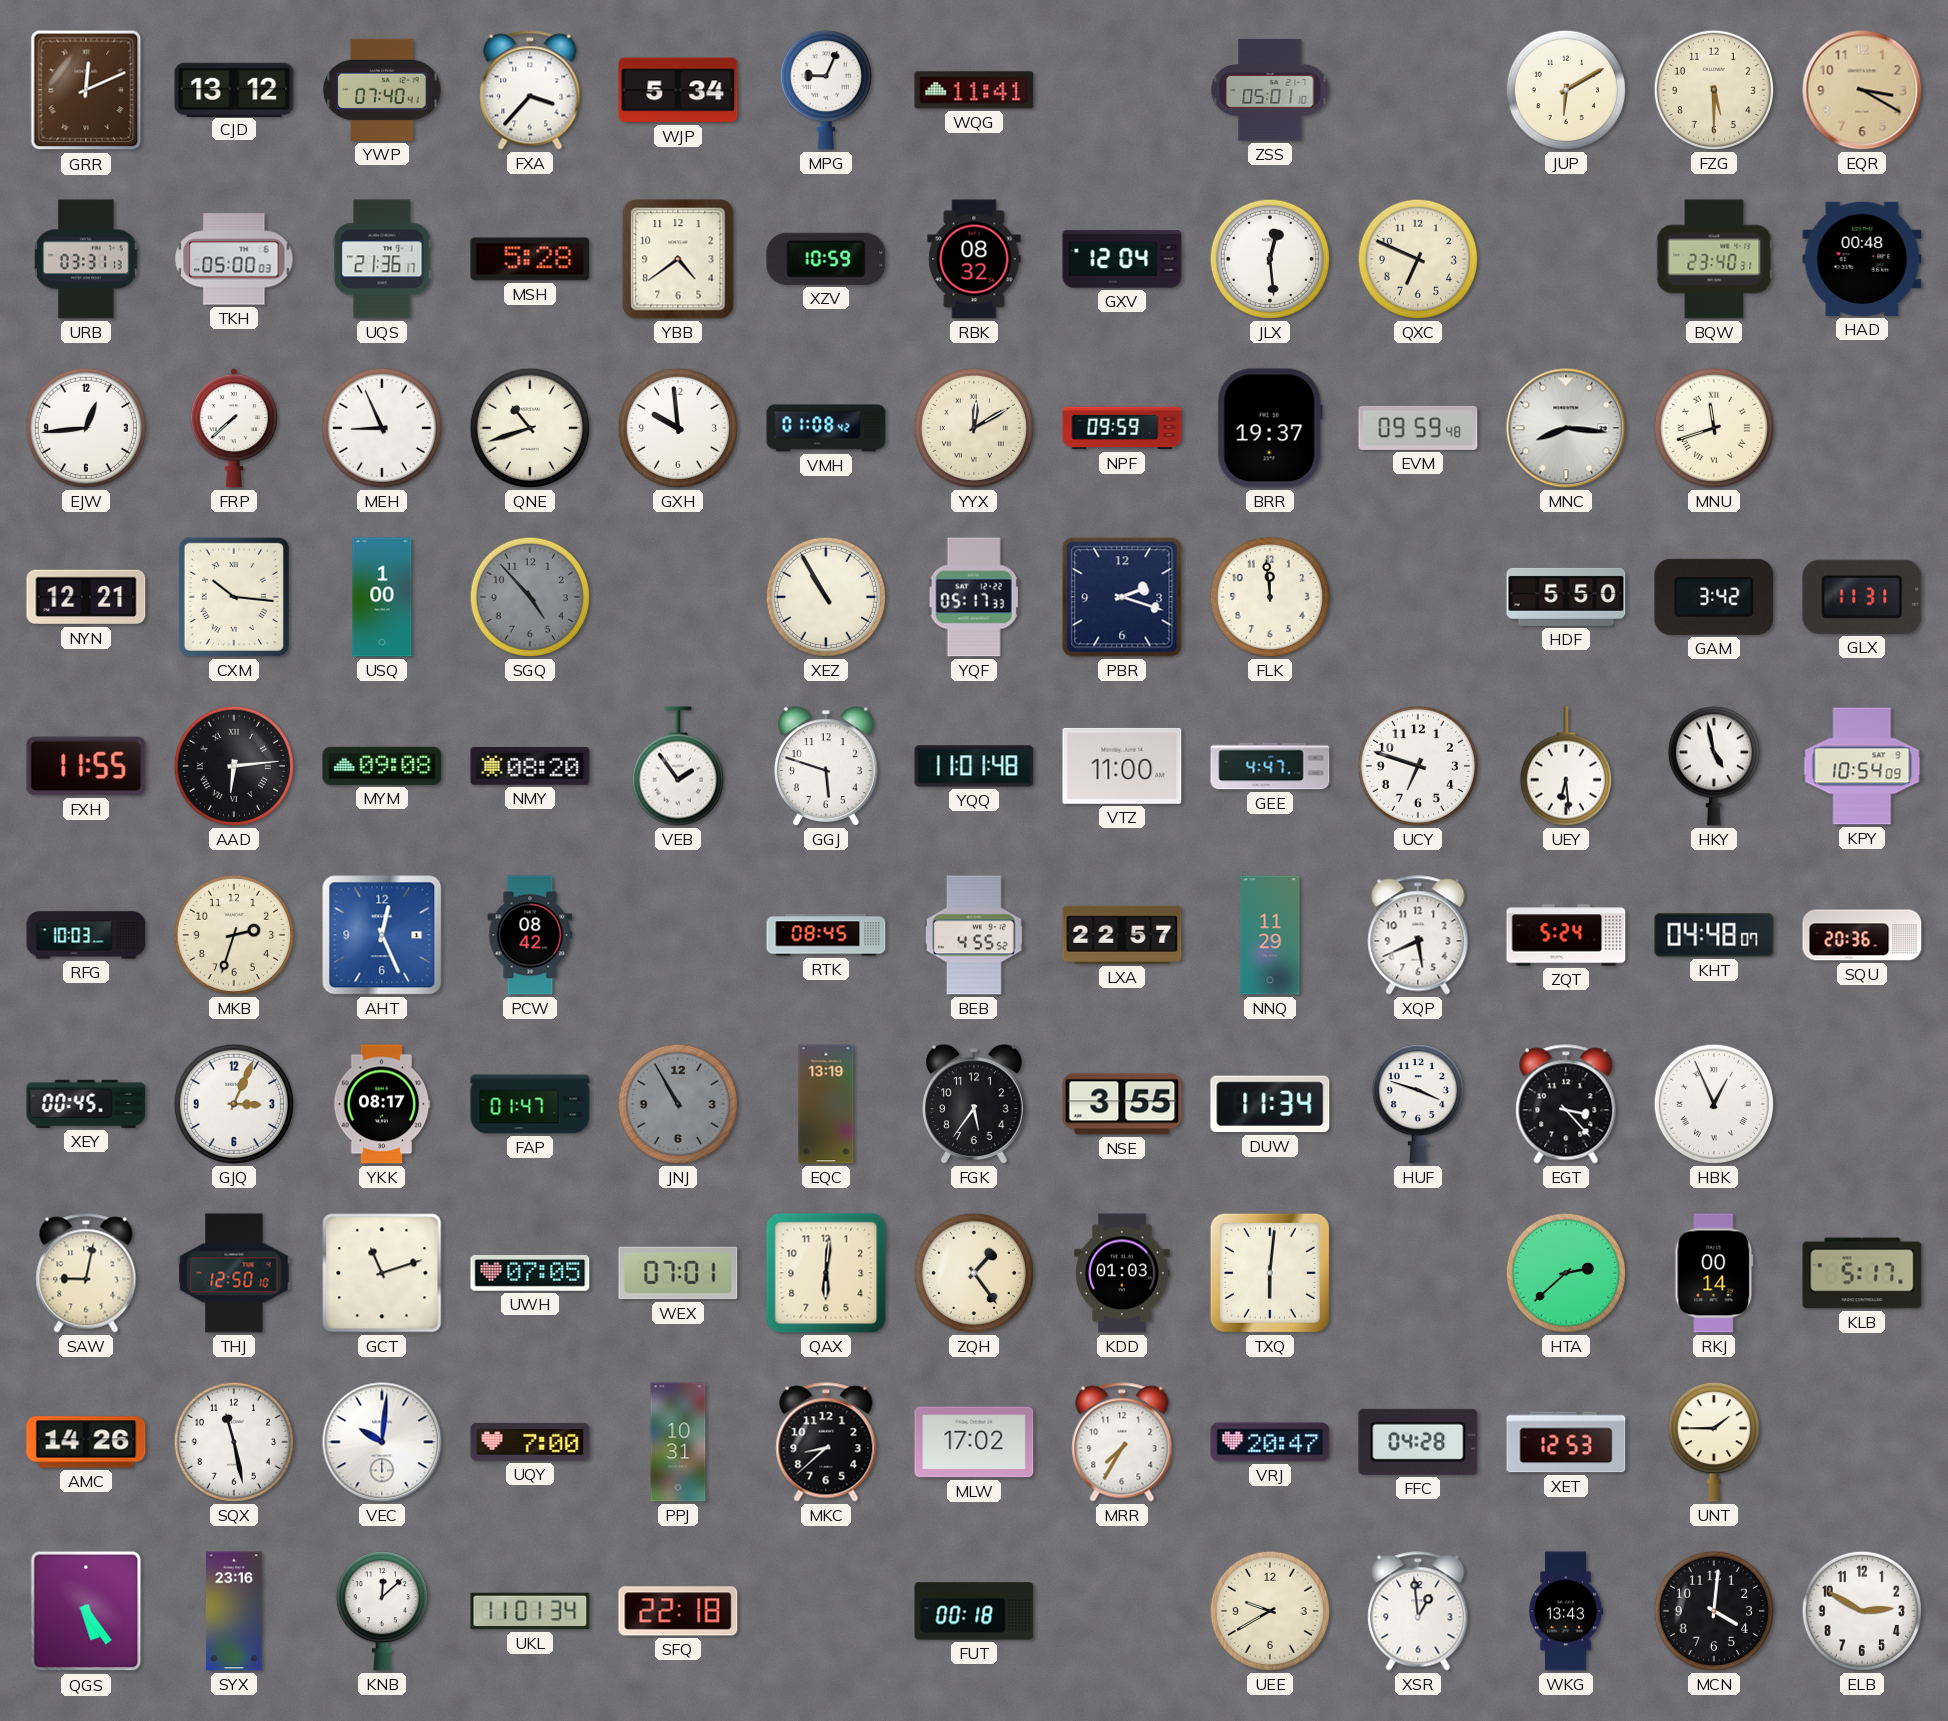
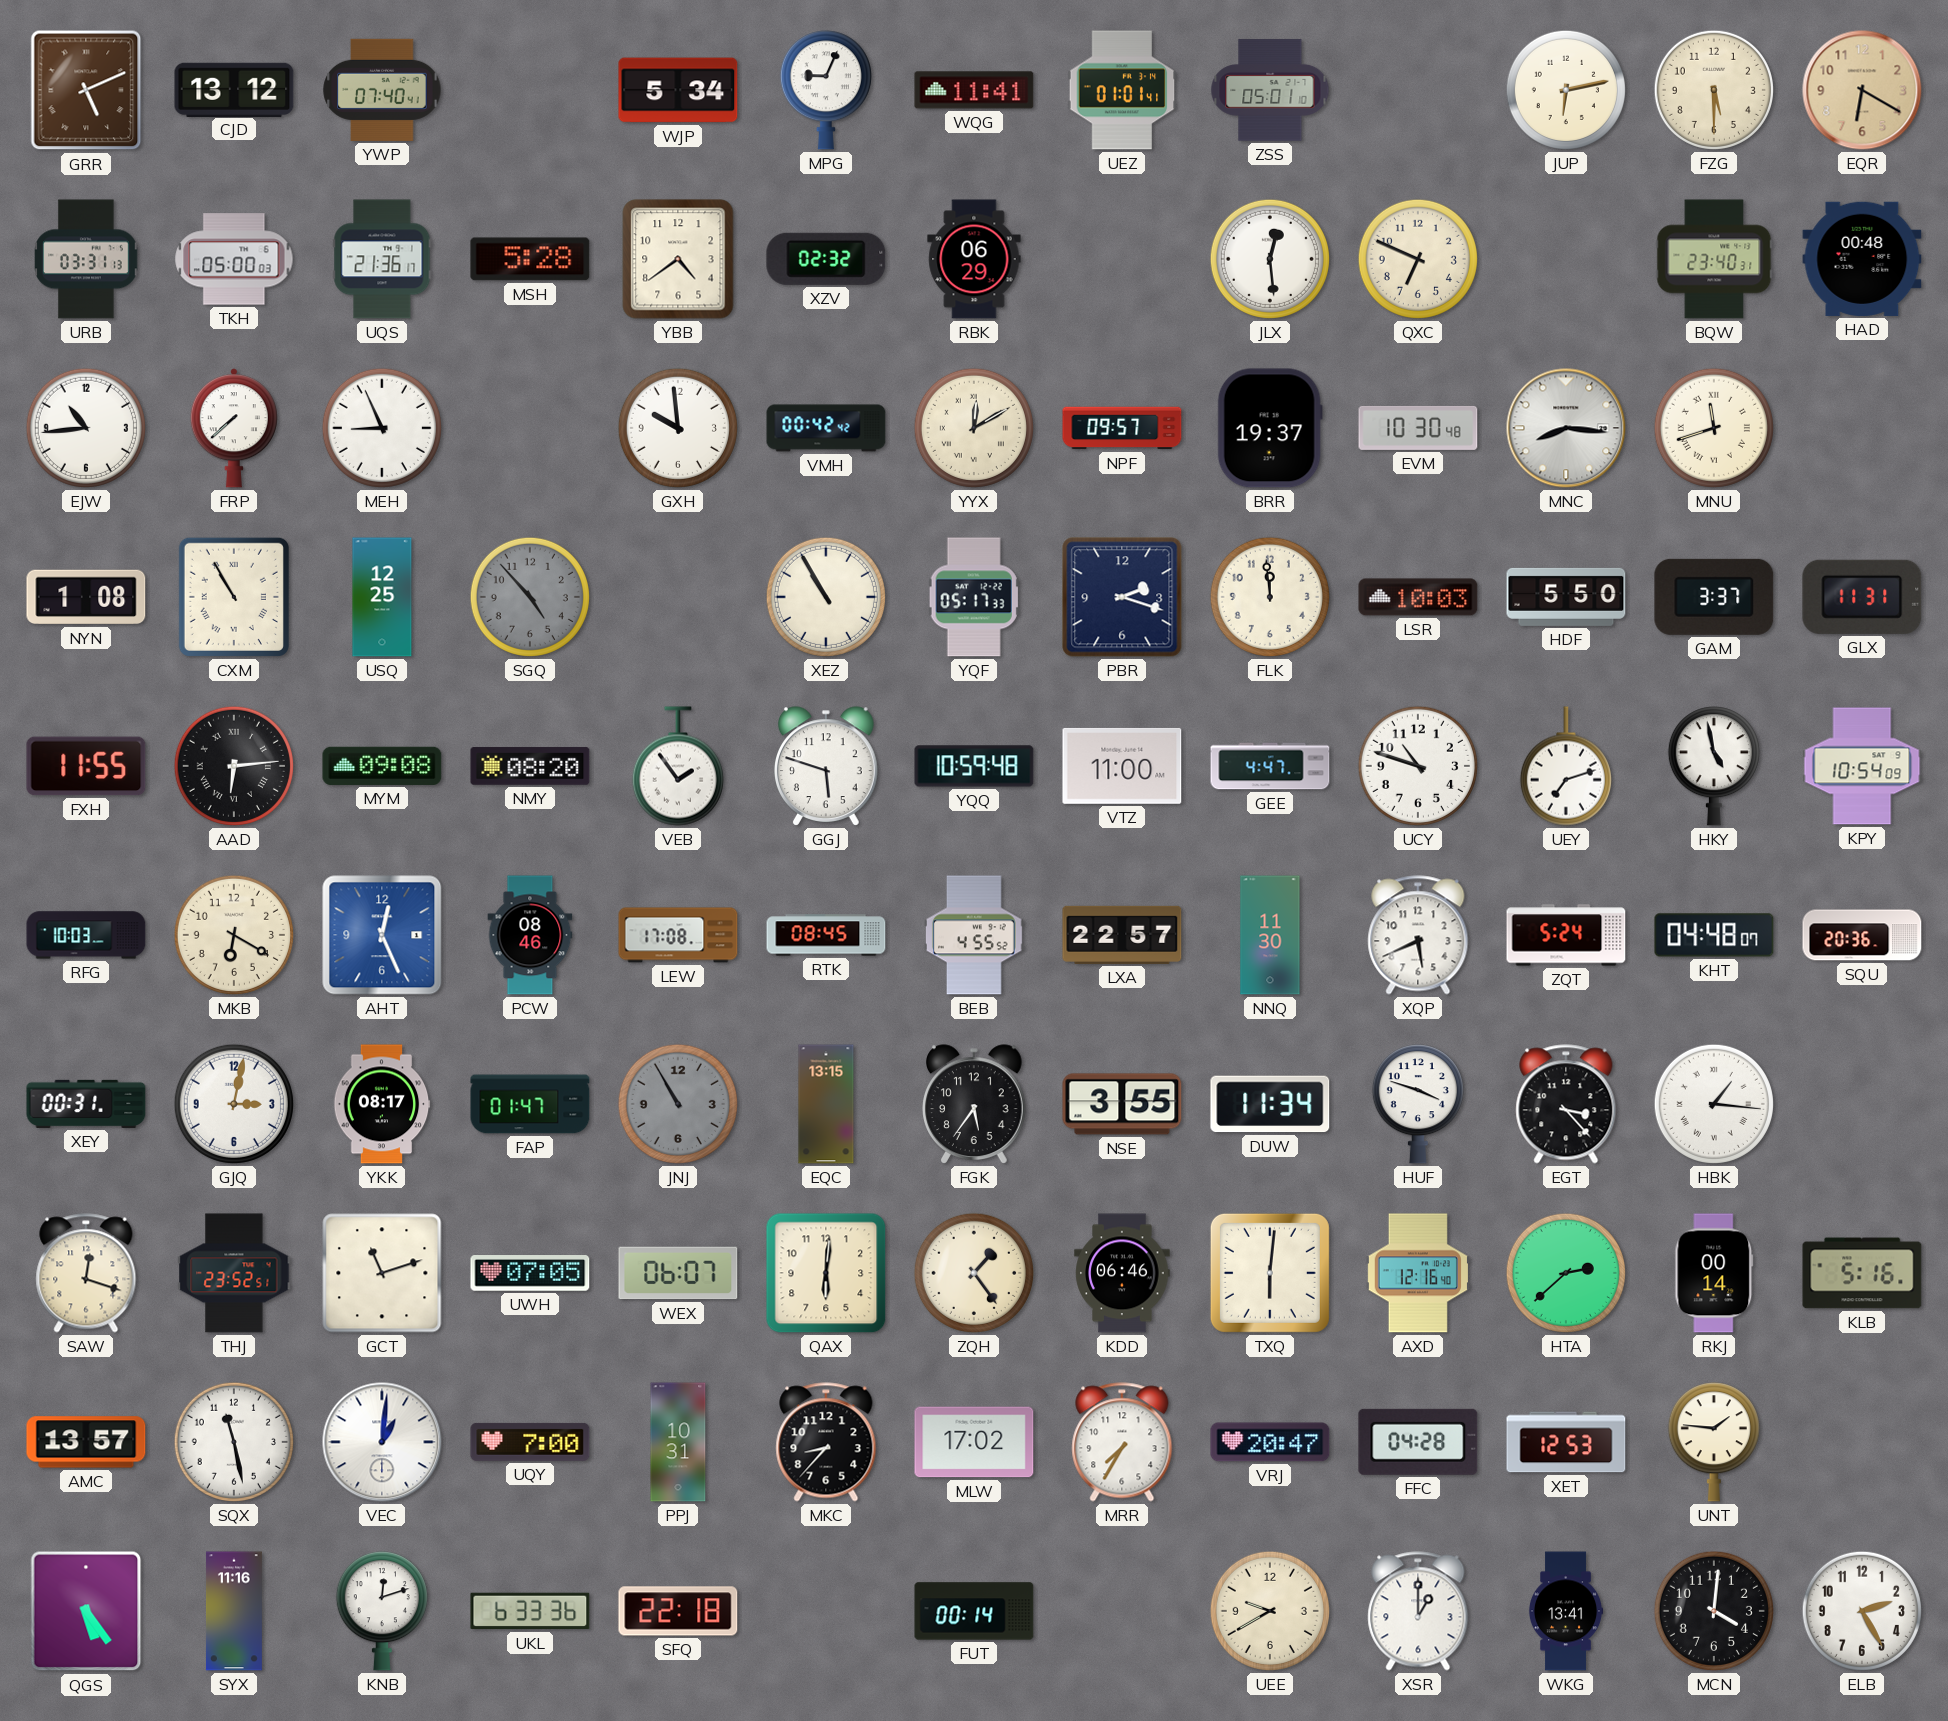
GRR: 12:11 -> 5:11
FXA: 3:37 -> none
UEZ: none -> 01:01
JUP: 6:10 -> 6:13
EQR: 3:20 -> 6:20
XZV: 10:59 -> 02:32
RBK: 08:32 -> 06:29
GXV: 12:04 -> none
EJW: 12:44 -> 10:44
QNE: 10:42 -> none
VMH: 01:08 -> 00:42
NPF: 09:59 -> 09:57
EVM: 09:59 -> 10:30
NYN: 12:21 -> 1:08
CXM: 10:16 -> 10:55
USQ: 1:00 -> 12:25
LSR: none -> 10:03
GAM: 3:42 -> 3:37
YQQ: 11:01 -> 10:59
UCY: 6:48 -> 10:48
UEY: 6:29 -> 7:12
MKB: 2:33 -> 6:20
PCW: 08:42 -> 08:46
LEW: none -> 17:08
NNQ: 11:29 -> 11:30
XEY: 00:45 -> 00:31
GJQ: 3:04 -> 3:02
EQC: 13:19 -> 13:15
HBK: 12:56 -> 1:16
SAW: 9:02 -> 12:18
THJ: 12:50 -> 23:52
WEX: 07:01 -> 06:07
KDD: 01:03 -> 06:46
AXD: none -> 12:16
KLB: 5:17 -> 5:16
AMC: 14:26 -> 13:57
VEC: 10:01 -> 1:01
MKC: 8:38 -> 8:37
UNT: 1:45 -> 1:46
SYX: 23:16 -> 11:16
KNB: 12:08 -> 12:12
UKL: 11:01 -> 6:33
FUT: 00:18 -> 00:14
XSR: 12:59 -> 1:00
WKG: 13:43 -> 13:41
ELB: 2:50 -> 2:25
